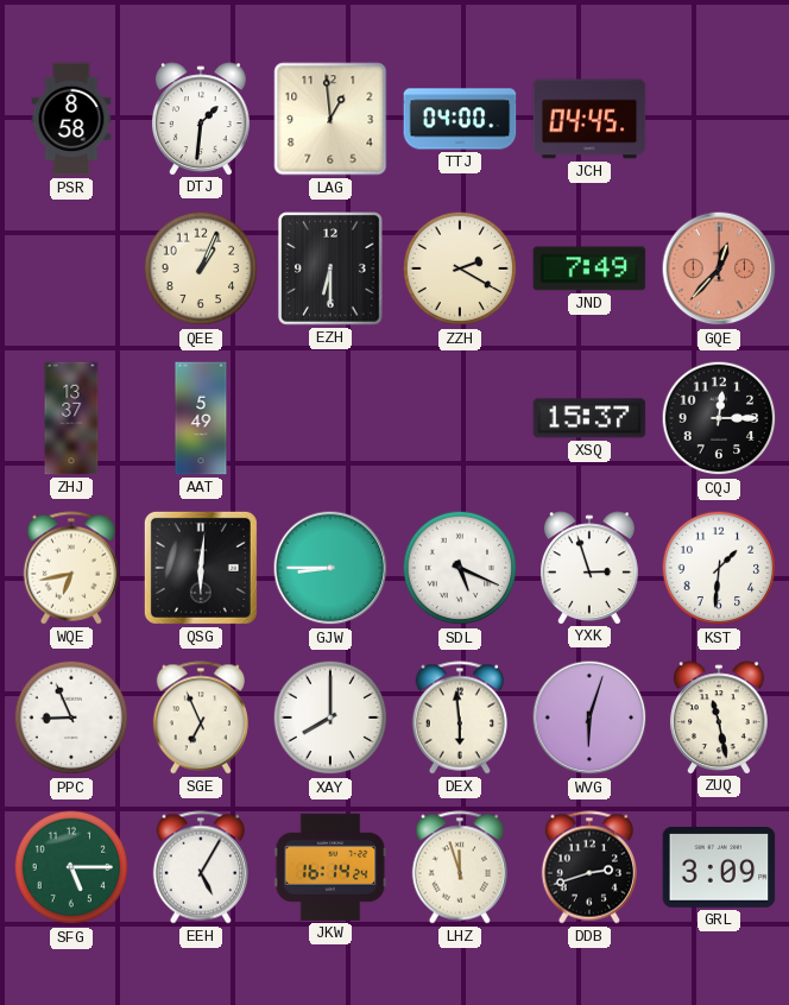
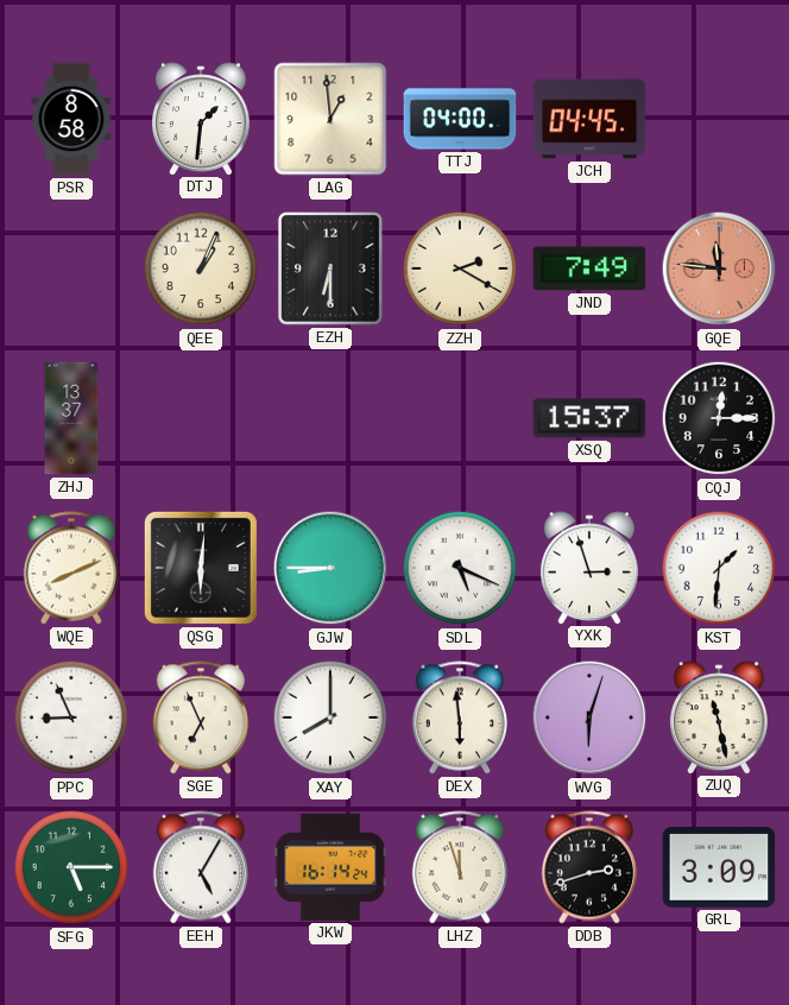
GQE: 12:37 -> 11:46
AAT: 5:49 -> none
WQE: 6:43 -> 8:11
